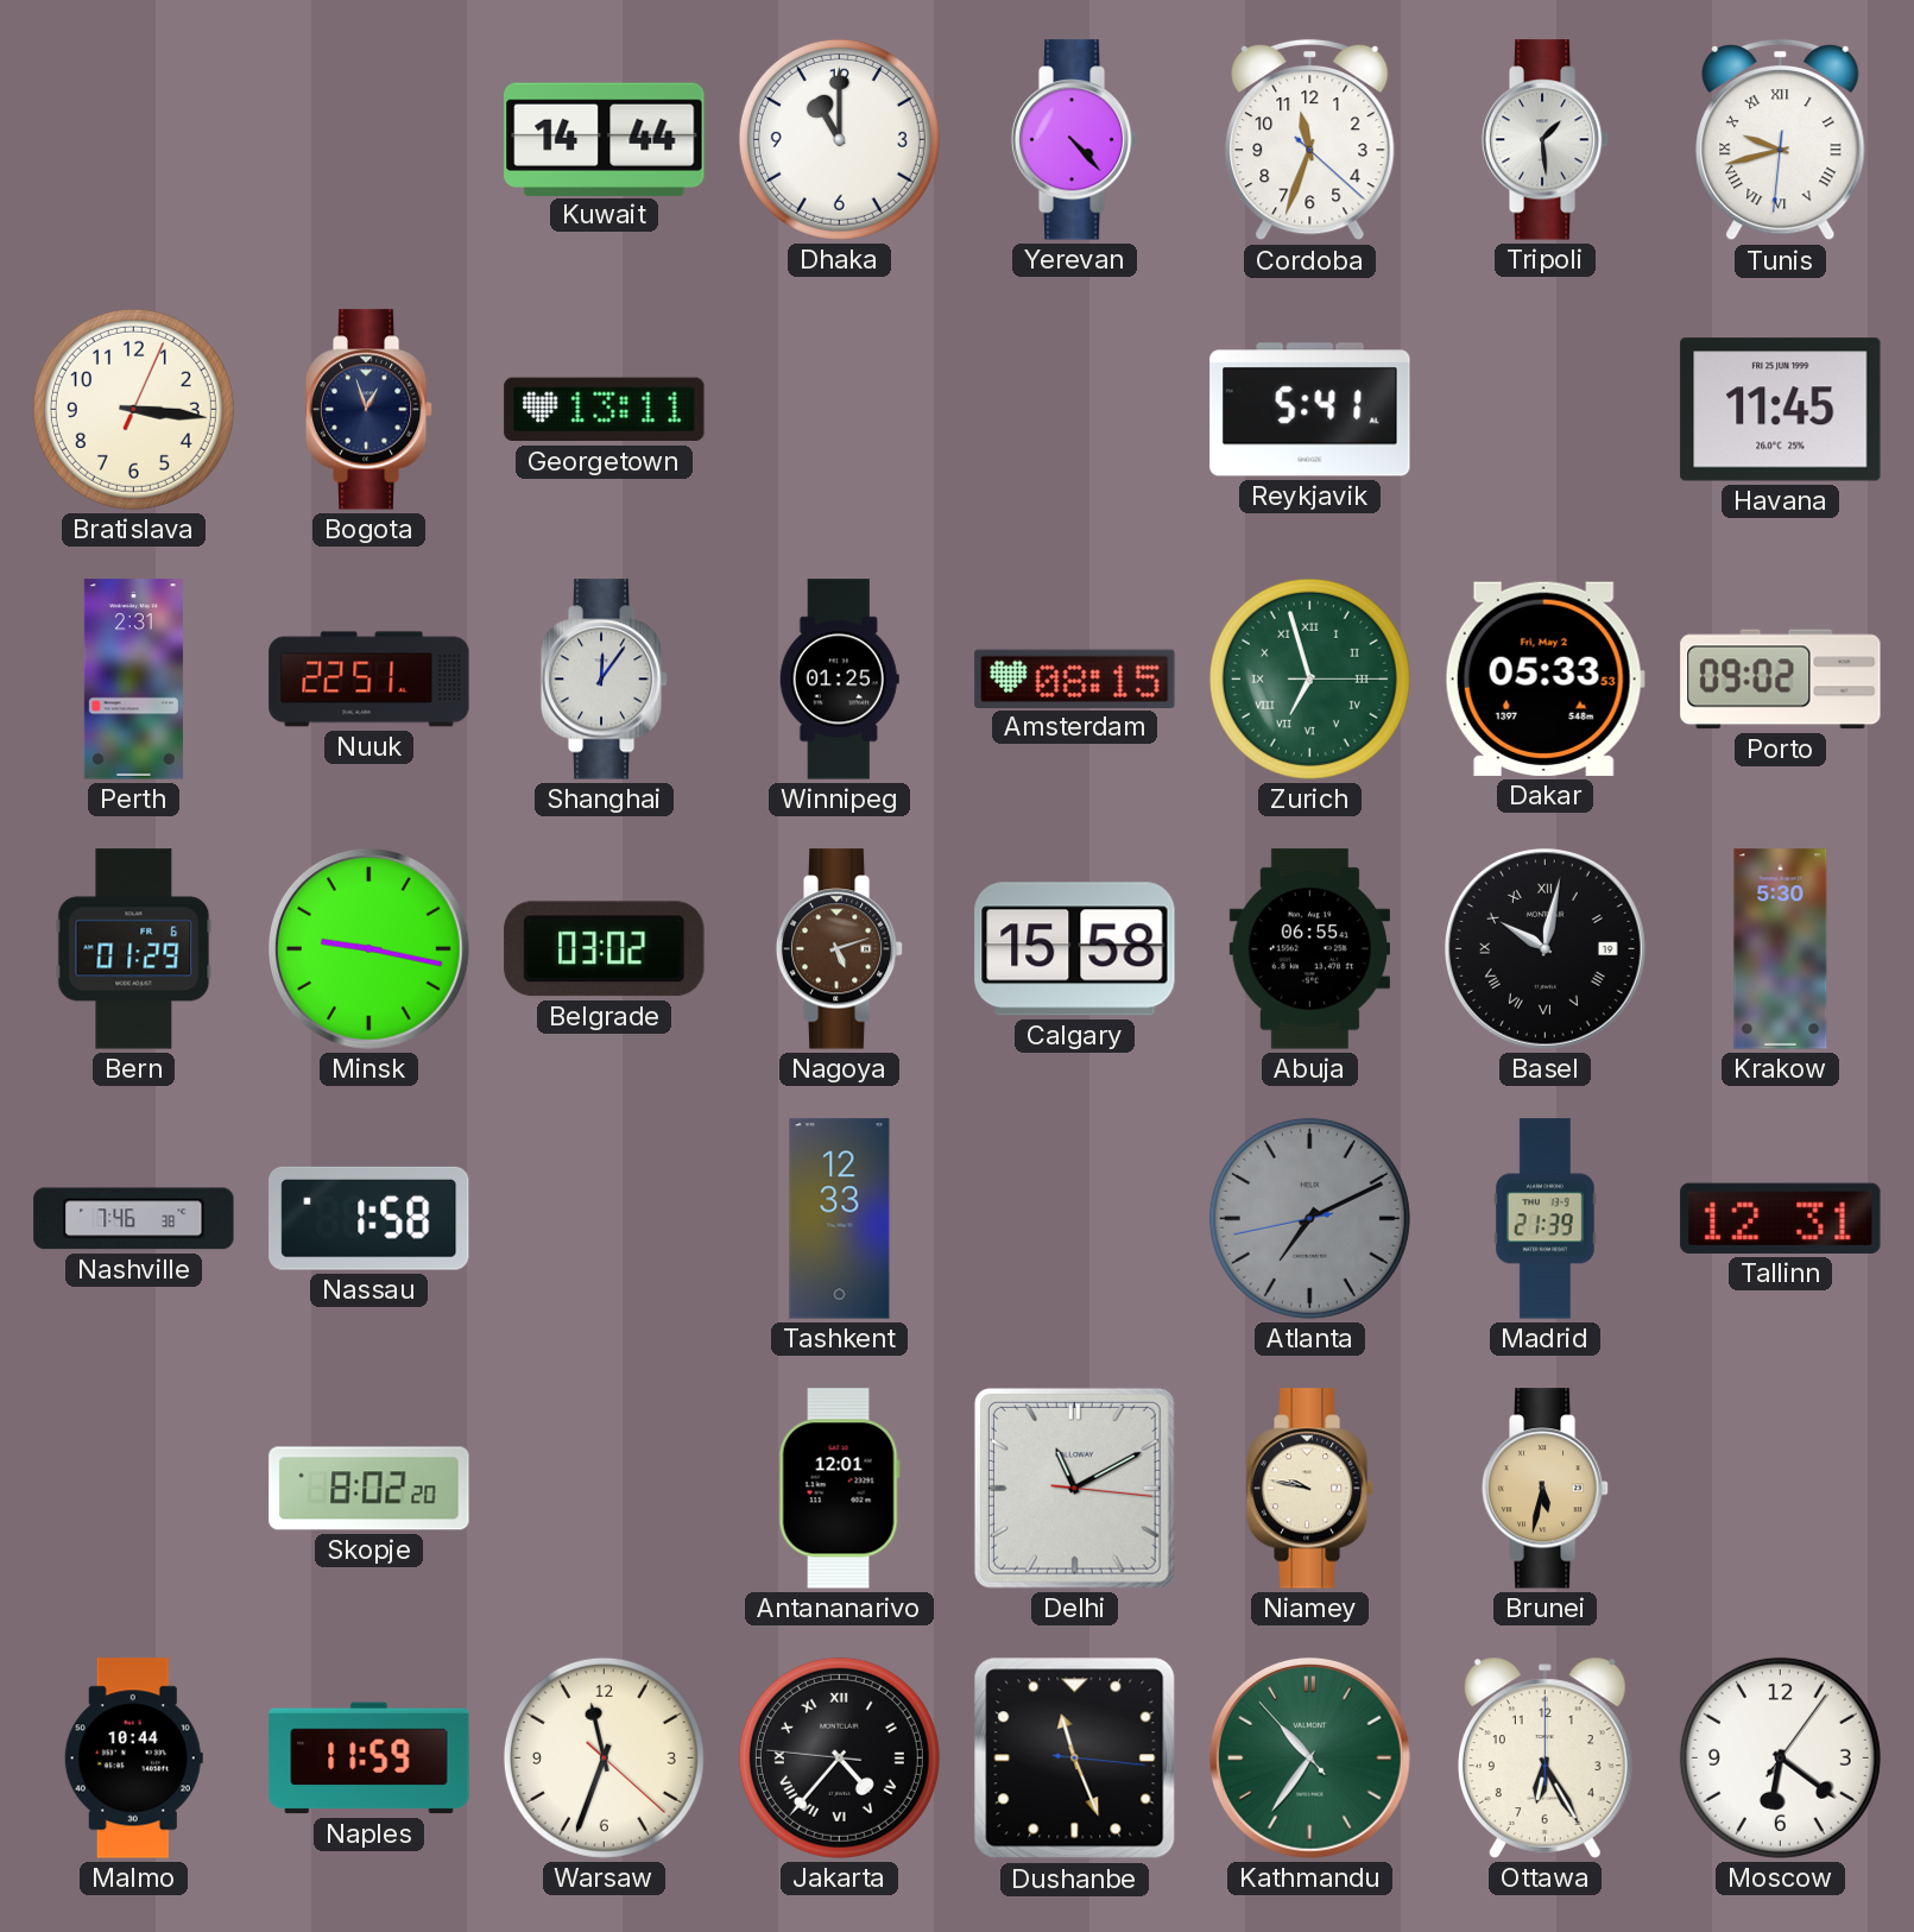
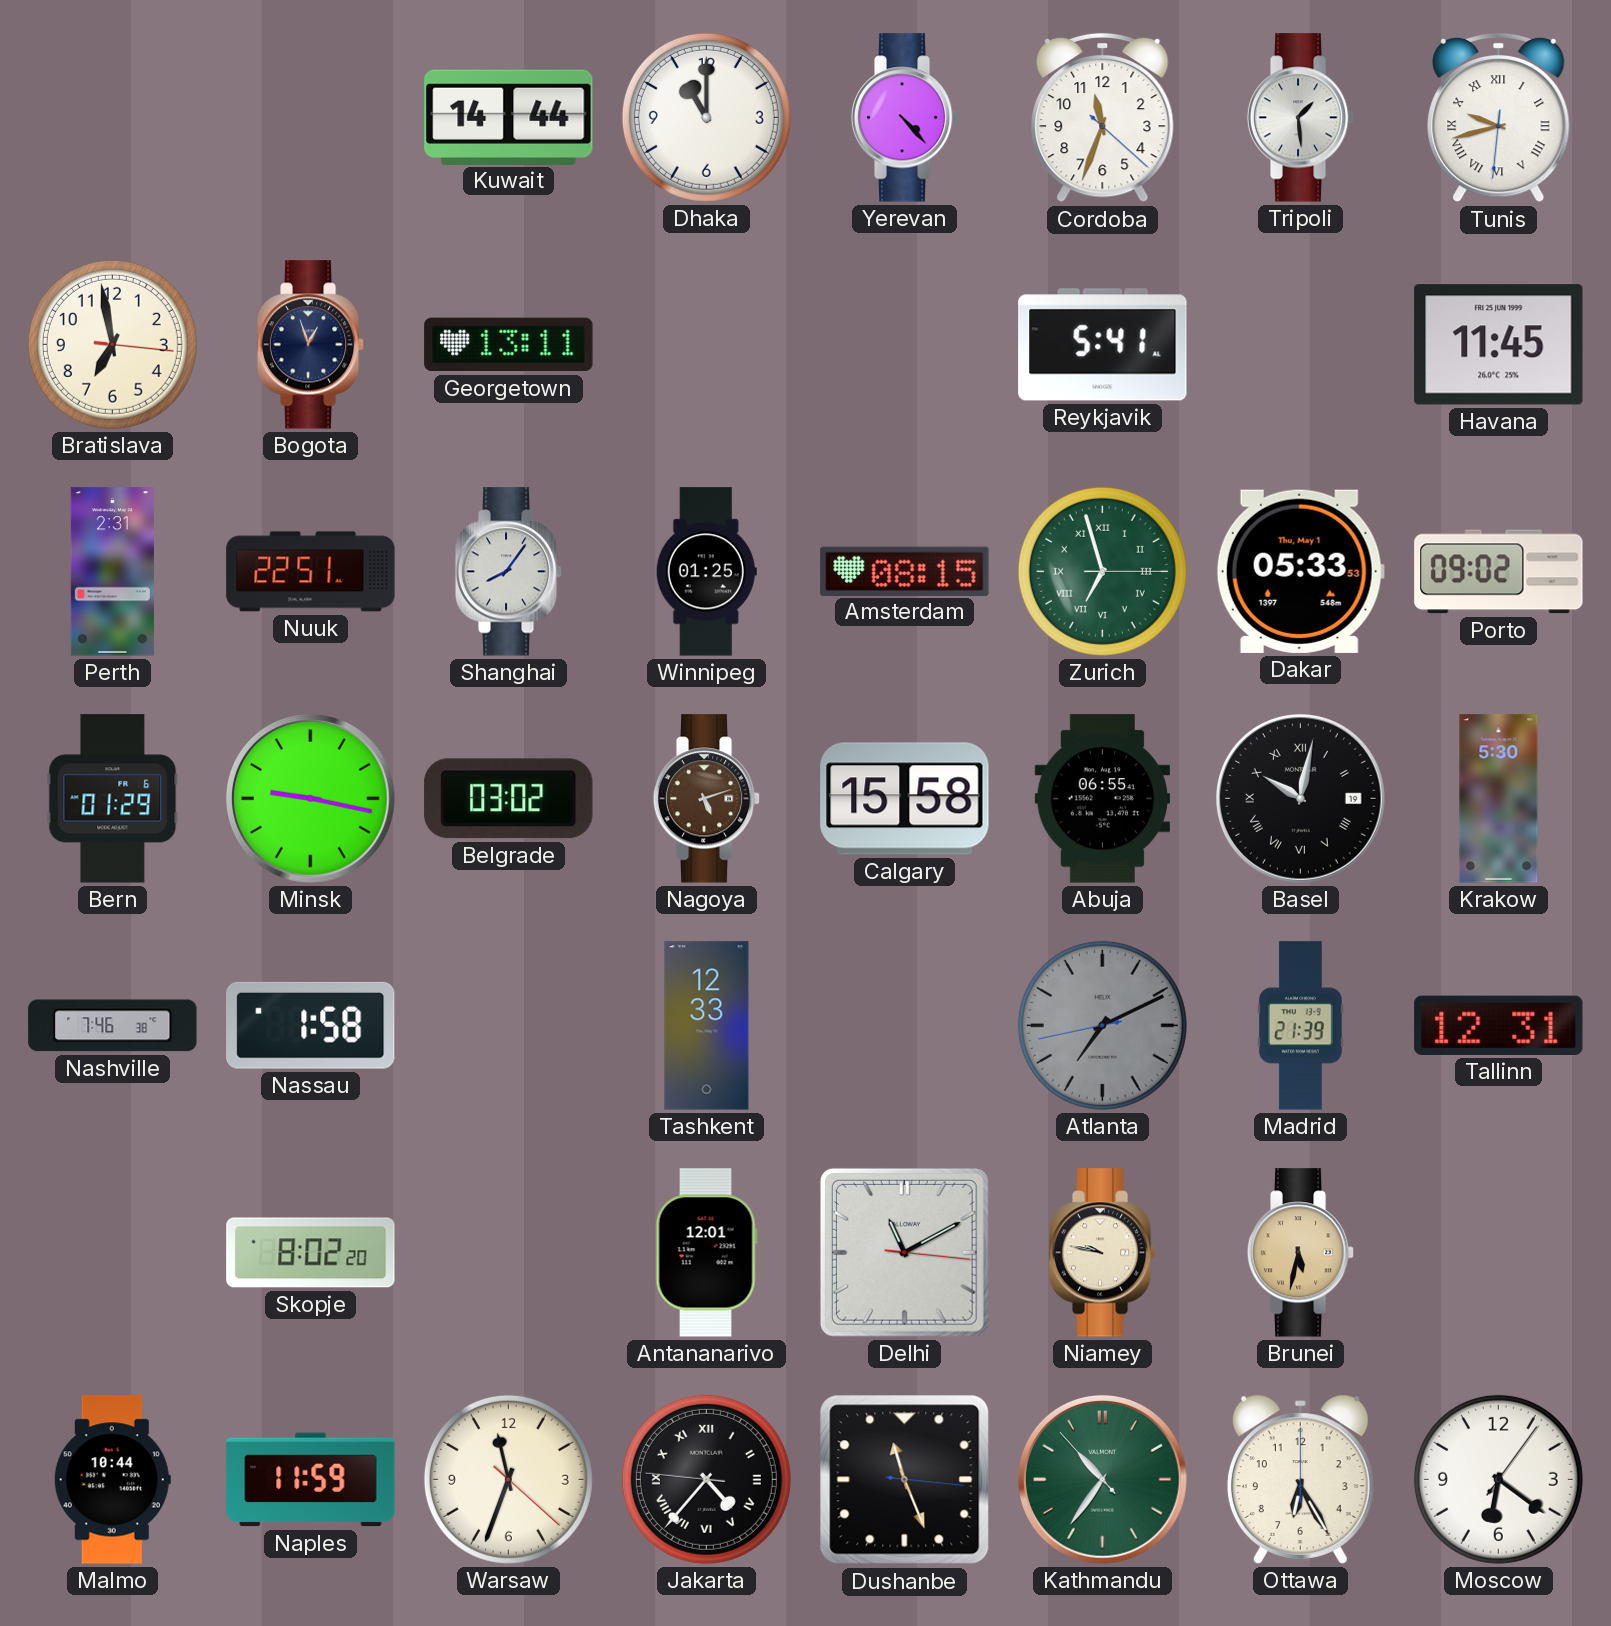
Bratislava: 3:16 -> 6:58
Shanghai: 12:06 -> 8:06
Dakar date: Fri, May 2 -> Thu, May 1
